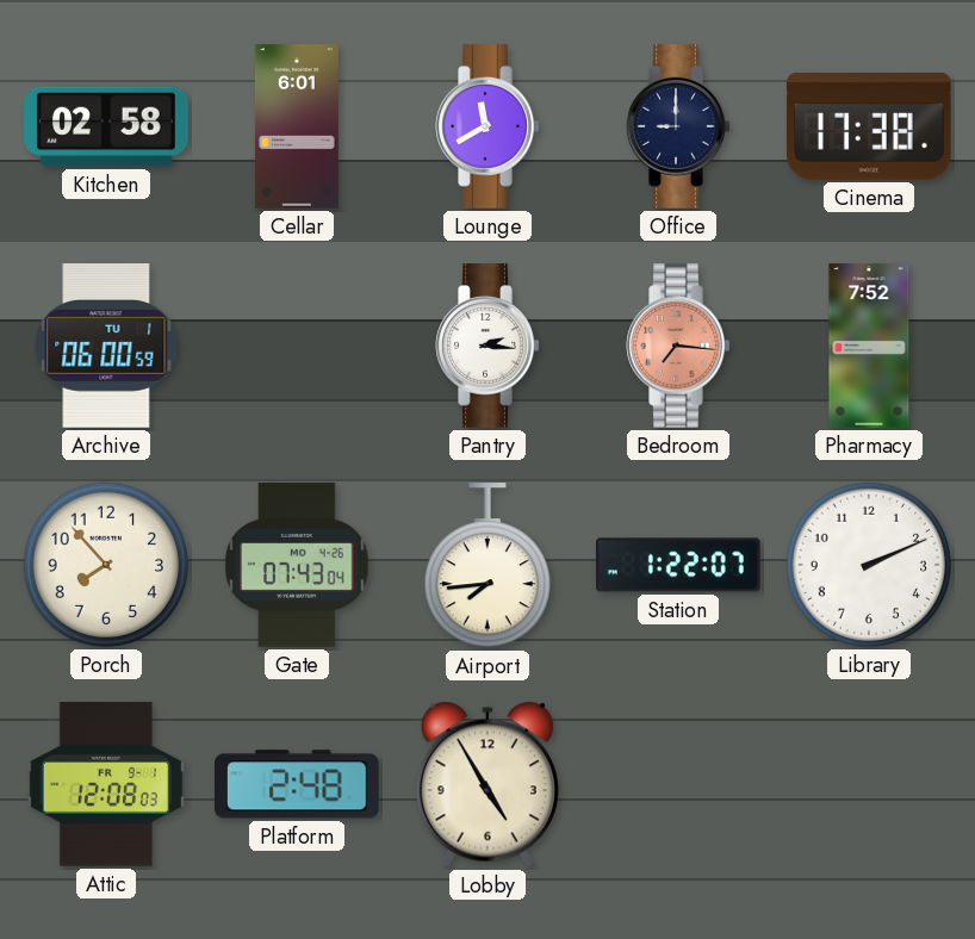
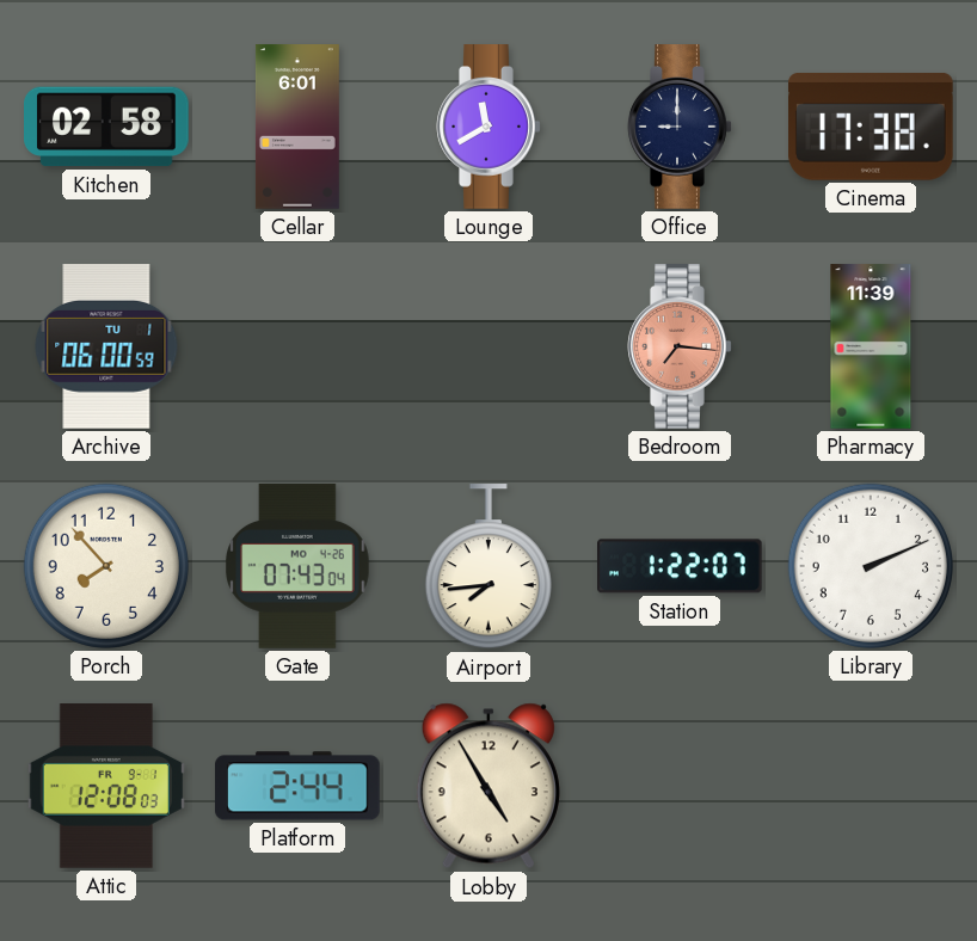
Pantry: 2:16 -> none
Pharmacy: 7:52 -> 11:39
Platform: 2:48 -> 2:44
